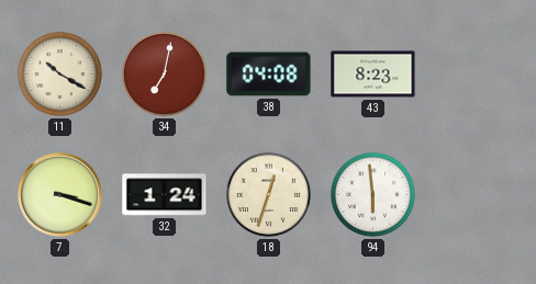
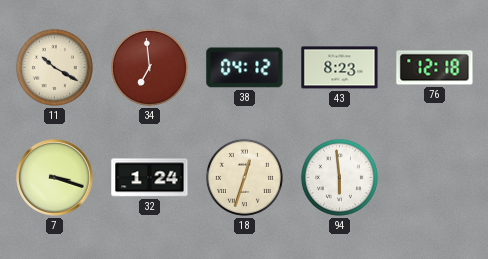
34: 7:02 -> 6:59
38: 04:08 -> 04:12
76: none -> 12:18
